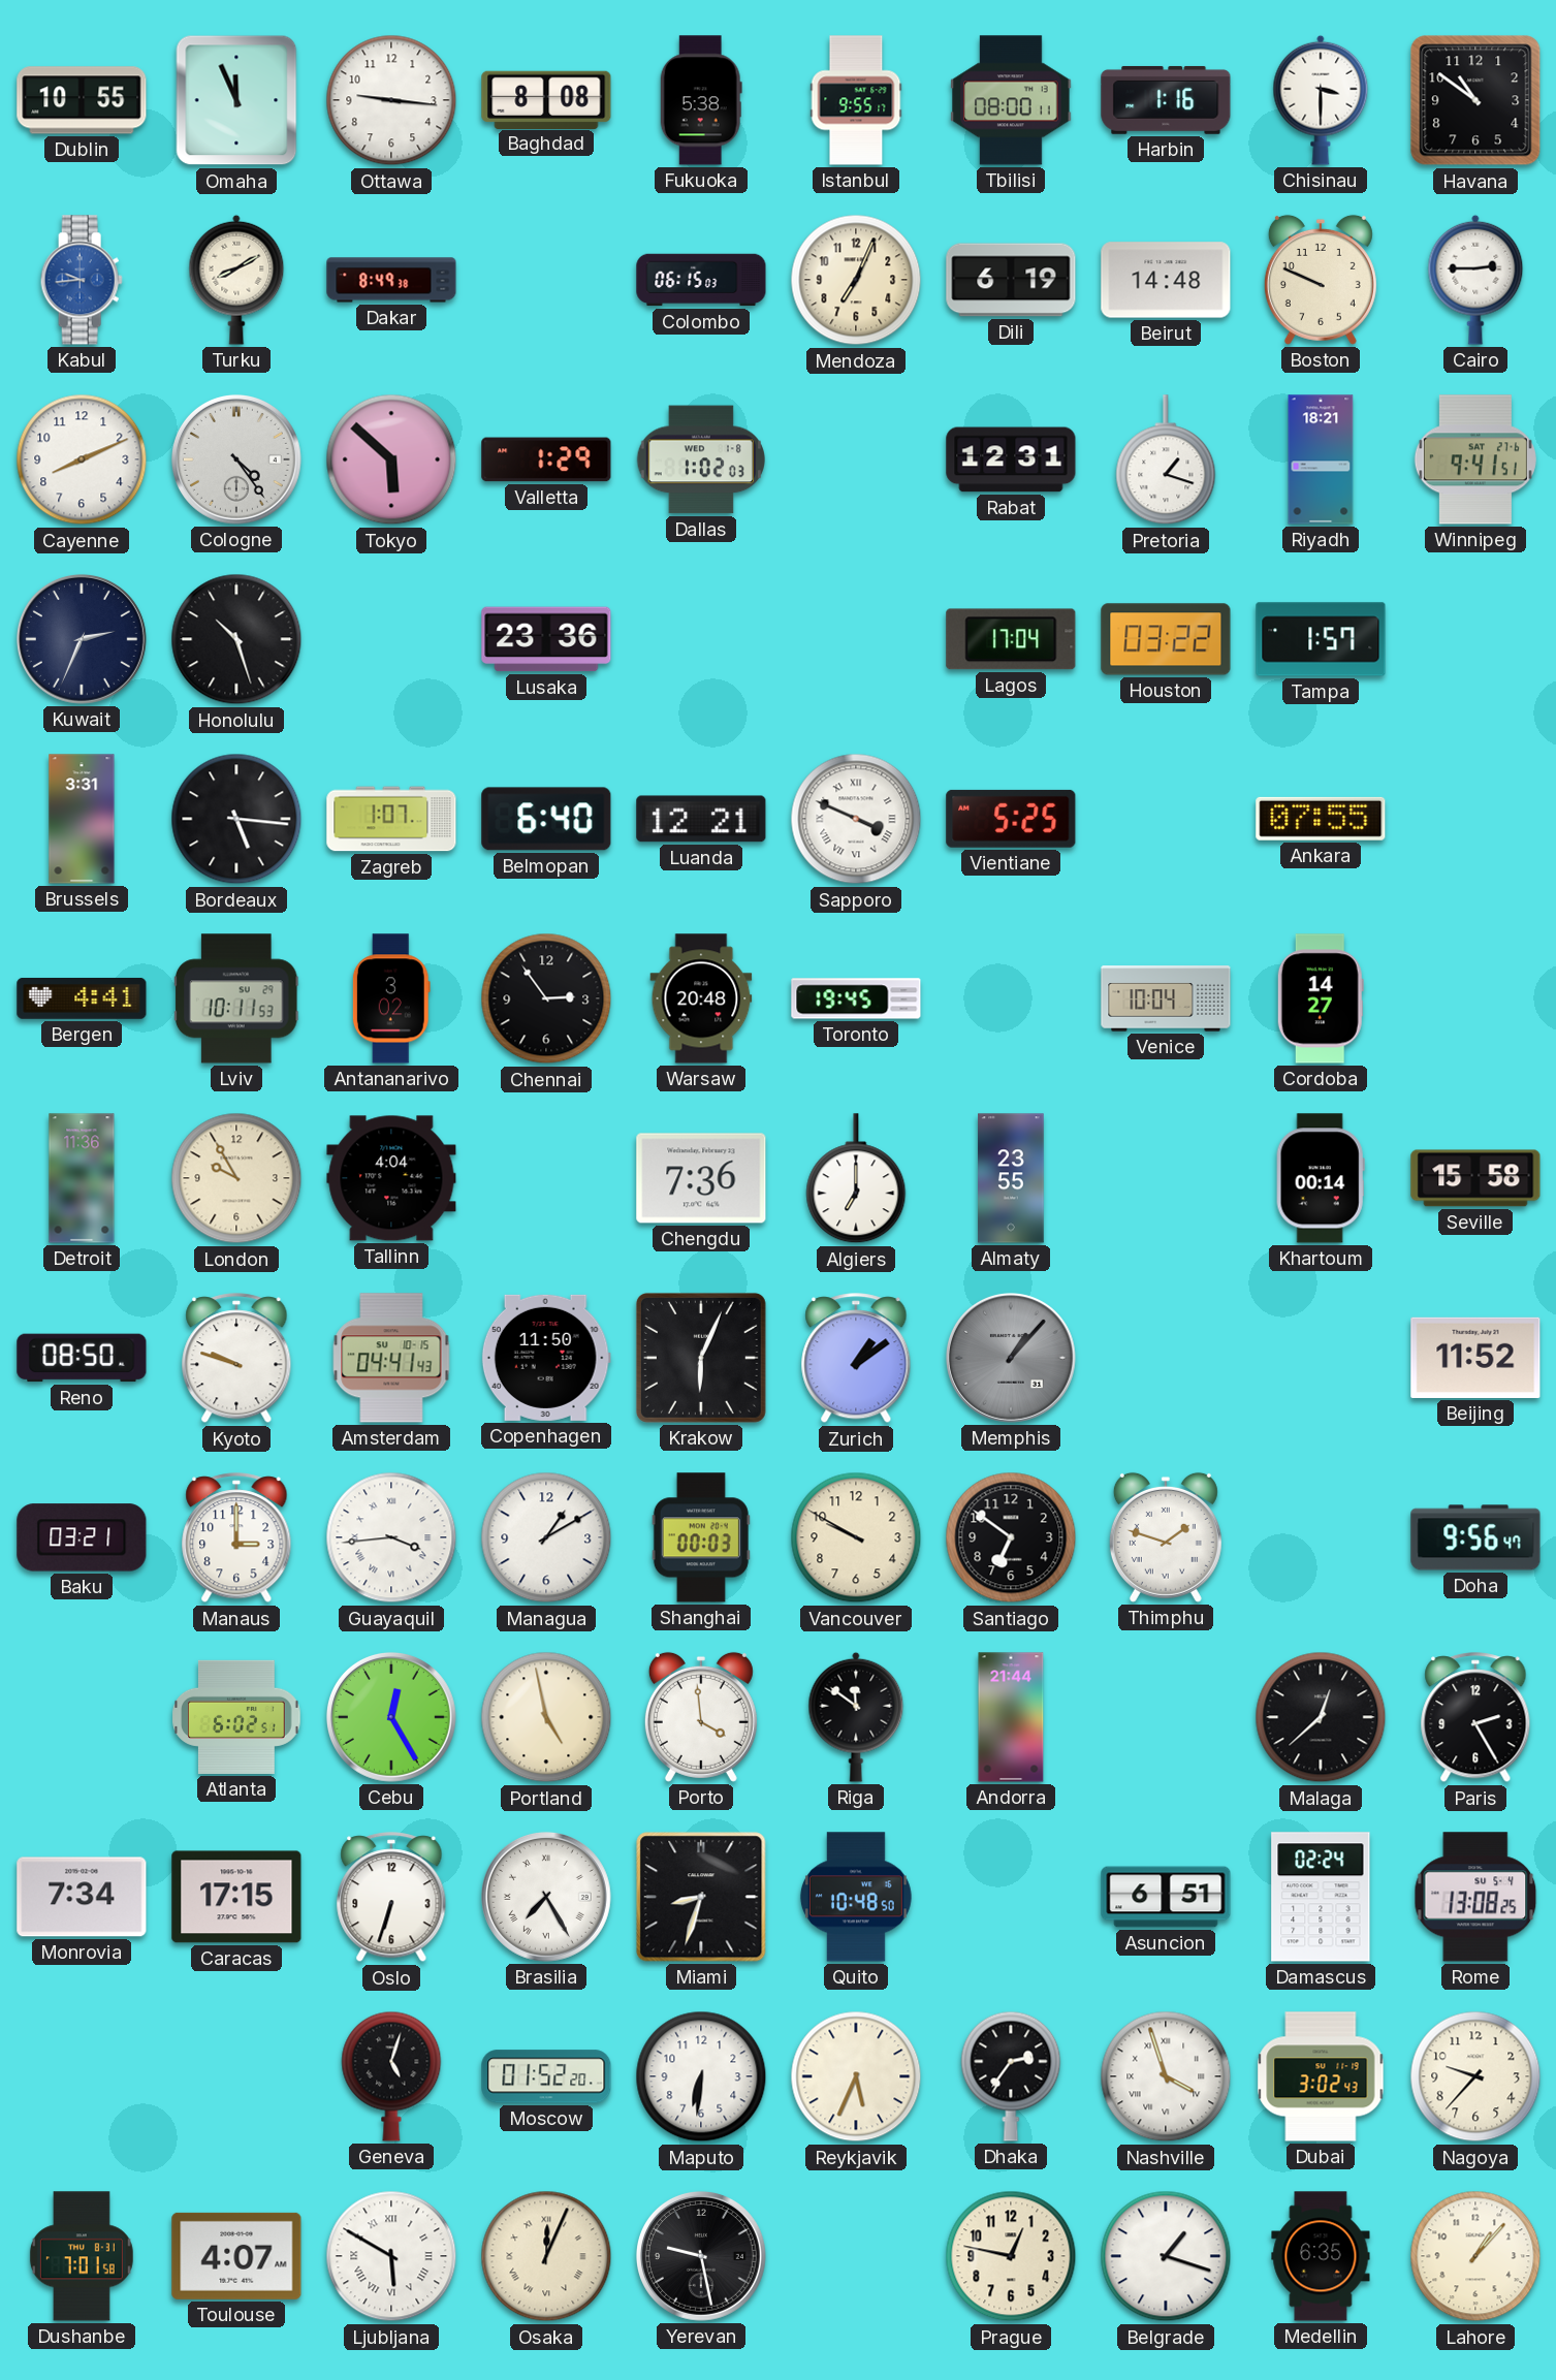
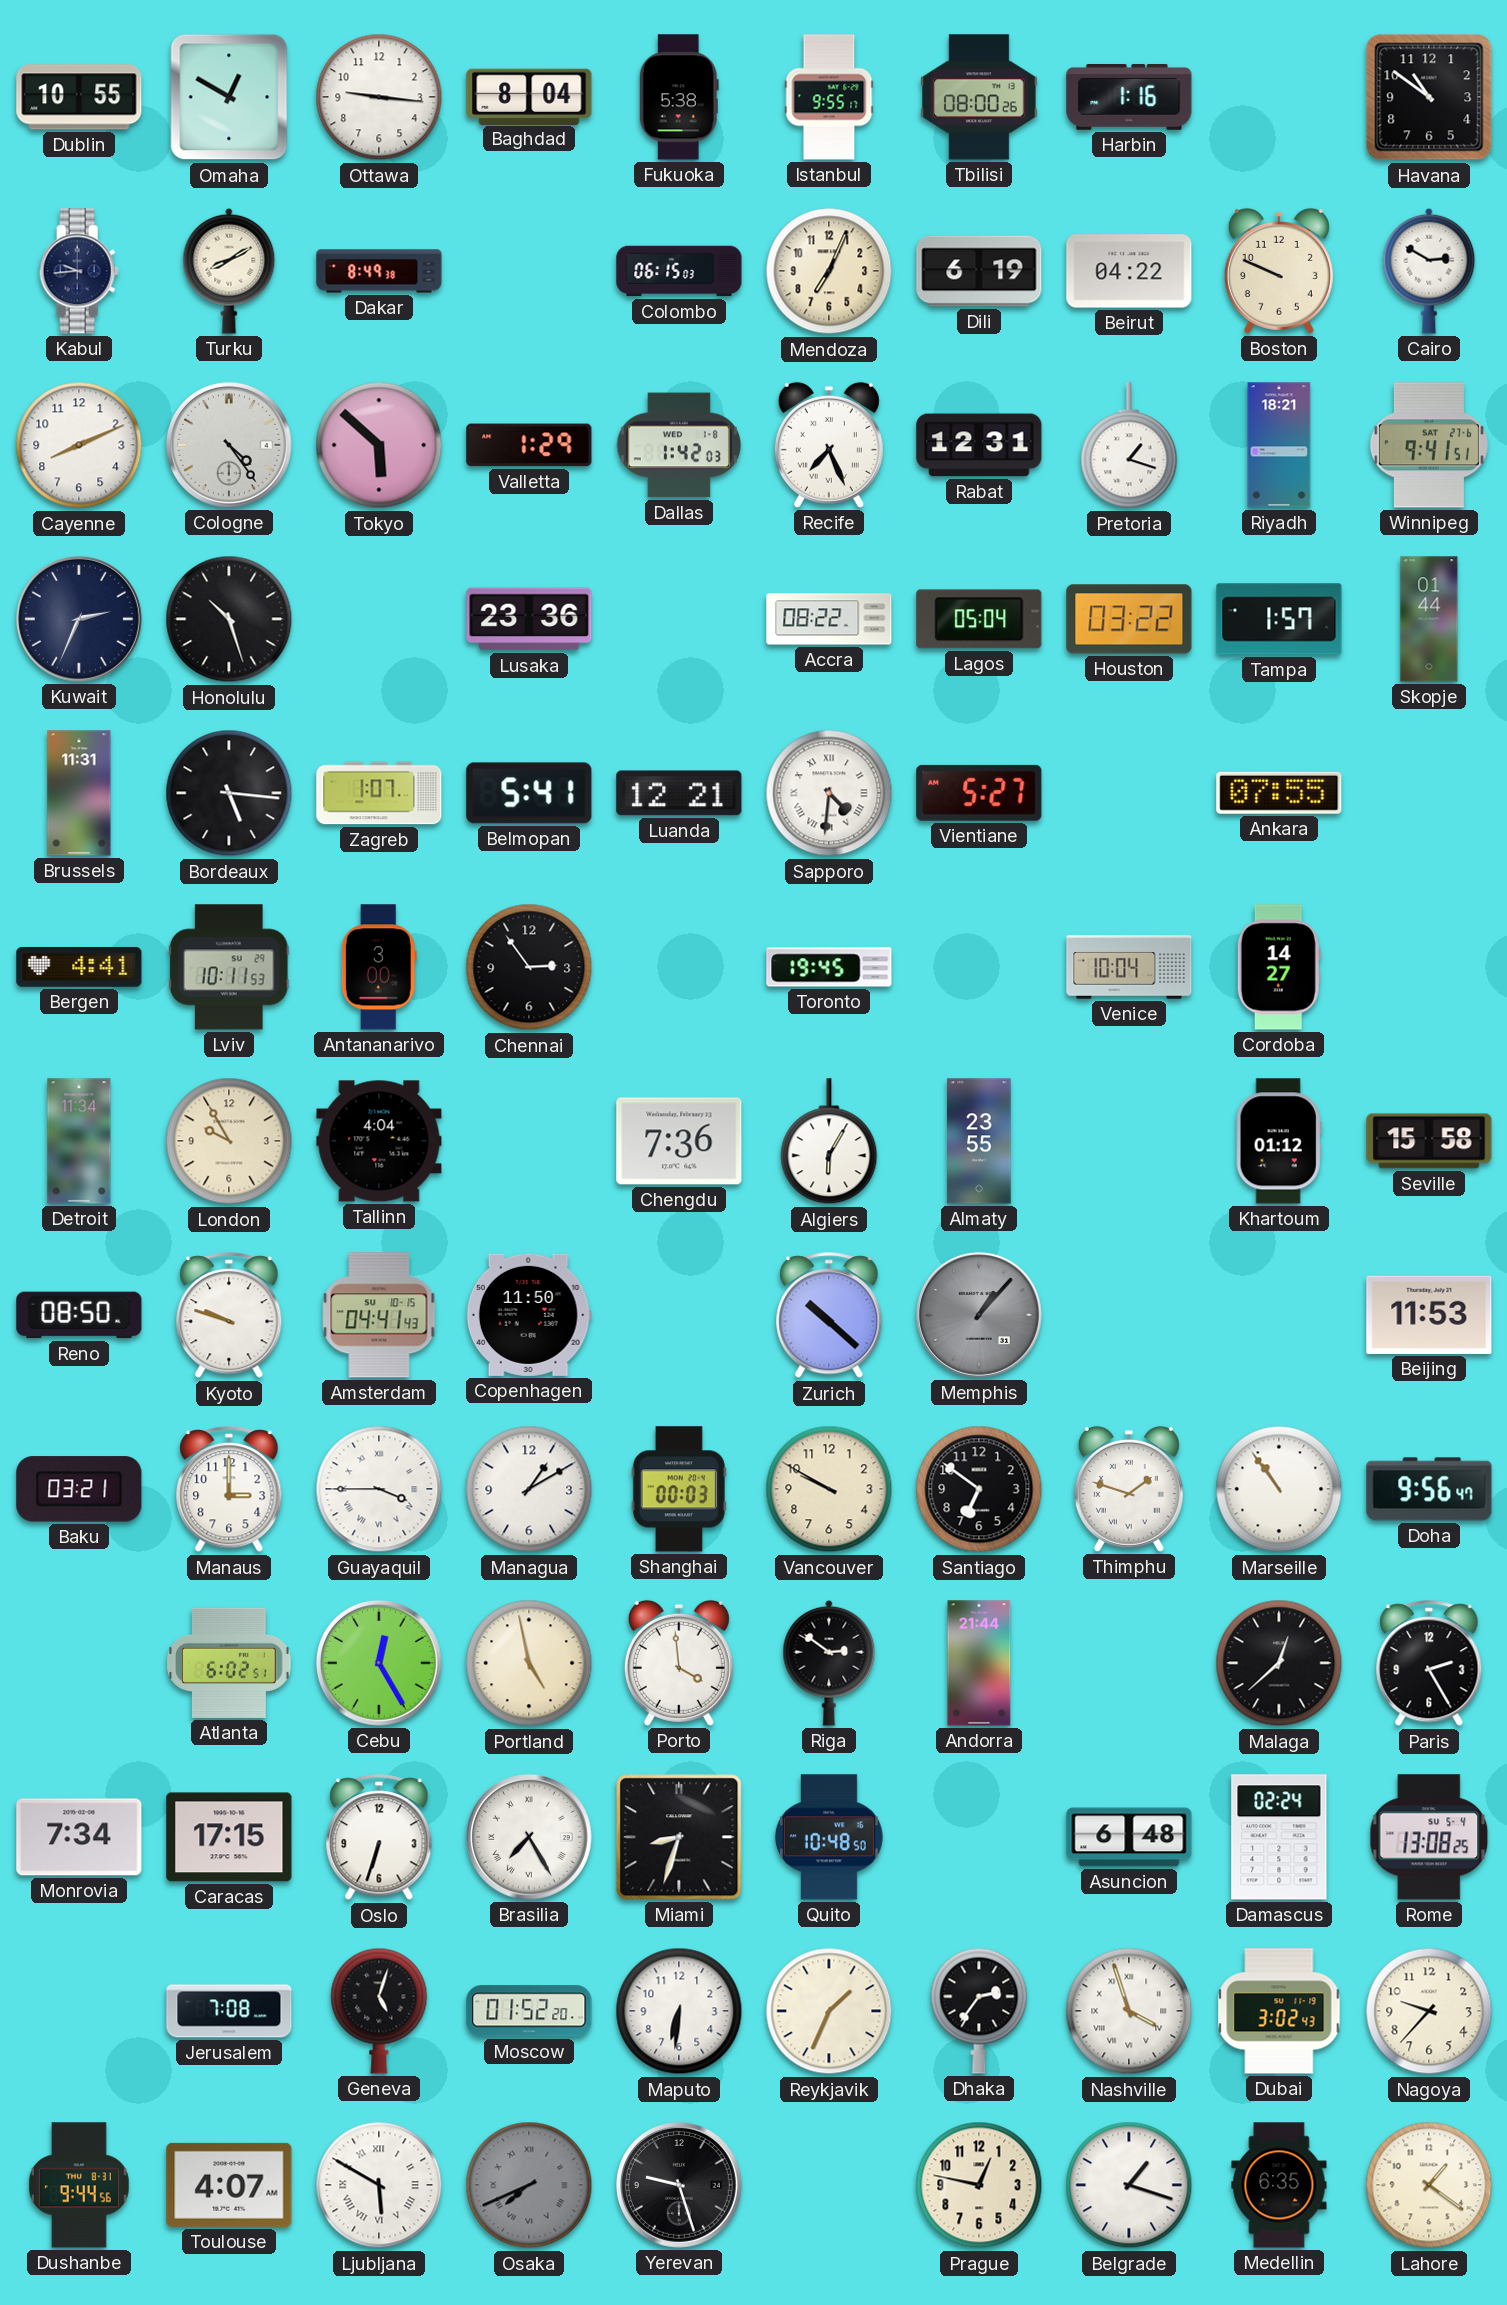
Omaha: 11:56 -> 12:50
Baghdad: 8:08 -> 8:04
Tbilisi: 08:00:11 -> 08:00:26
Chisinau: 3:30 -> none
Kabul dial: blue -> navy
Beirut: 14:48 -> 04:22
Cairo: 2:45 -> 2:50
Dallas: 1:02 -> 1:42
Recife: none -> 7:26
Accra: none -> 08:22
Lagos: 17:04 -> 05:04
Skopje: none -> 01:44
Brussels: 3:31 -> 11:31
Belmopan: 6:40 -> 5:41
Sapporo: 3:49 -> 4:31
Vientiane: 5:25 -> 5:27
Antananarivo: 3:02 -> 3:00
Warsaw: 20:48 -> none
Detroit: 11:36 -> 11:34
Algiers: 7:00 -> 6:05
Khartoum: 00:14 -> 01:12
Krakow: 6:04 -> none
Zurich: 1:09 -> 10:22
Beijing: 11:52 -> 11:53
Guayaquil: 3:44 -> 3:45
Marseille: none -> 10:54
Riga: 11:51 -> 2:51
Asuncion: 6:51 -> 6:48
Jerusalem: none -> 7:08
Reykjavik: 5:34 -> 1:34
Dushanbe: 7:01 -> 9:44
Osaka: 12:04 -> 7:41
Osaka dial: cream -> grey
Yerevan: 9:28 -> 9:27
Lahore: 1:07 -> 1:21
